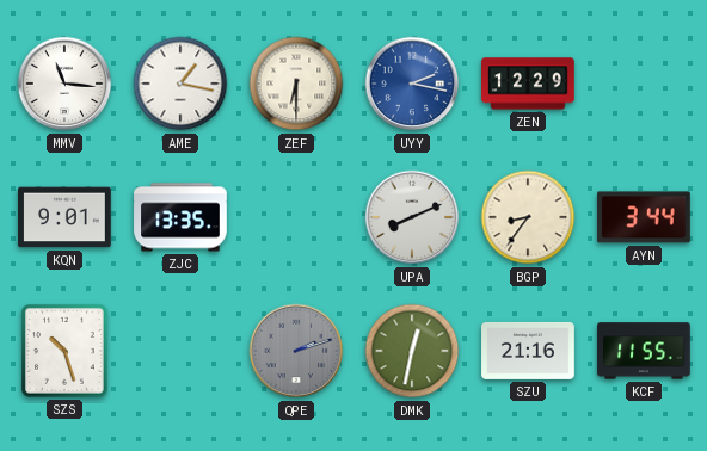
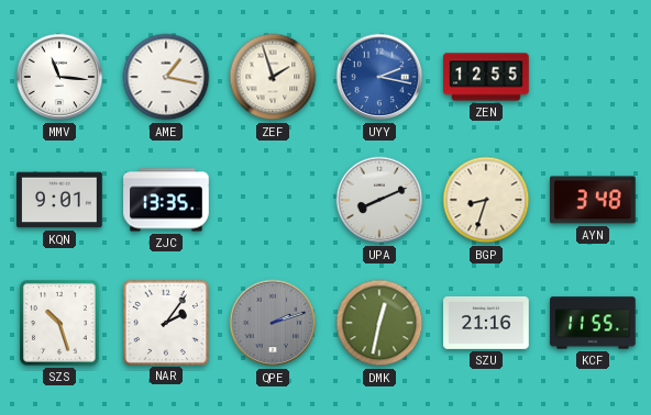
ZEF: 6:30 -> 1:57
ZEN: 12:29 -> 12:55
BGP: 8:36 -> 8:33
AYN: 3:44 -> 3:48
NAR: none -> 2:06
